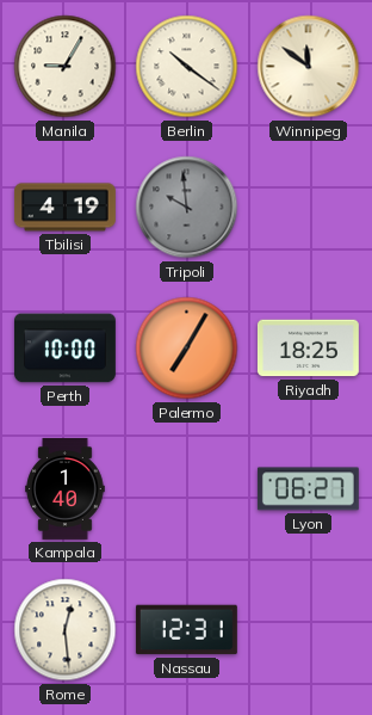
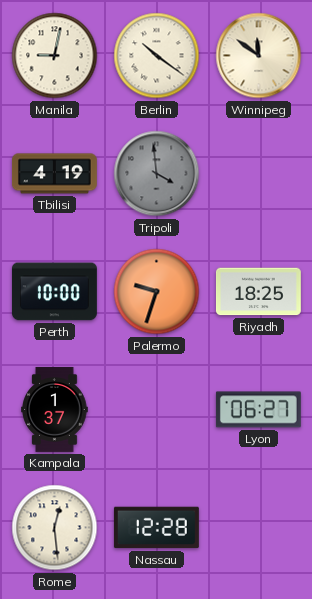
Manila: 9:05 -> 9:02
Tripoli: 9:59 -> 3:59
Palermo: 7:05 -> 9:33
Kampala: 1:40 -> 1:37
Nassau: 12:31 -> 12:28
